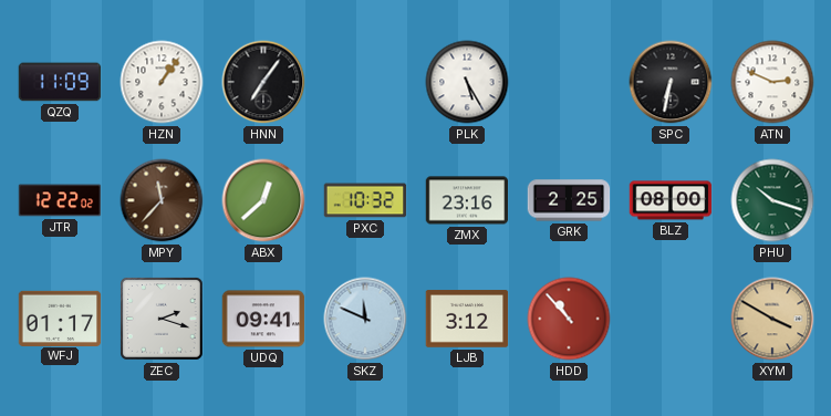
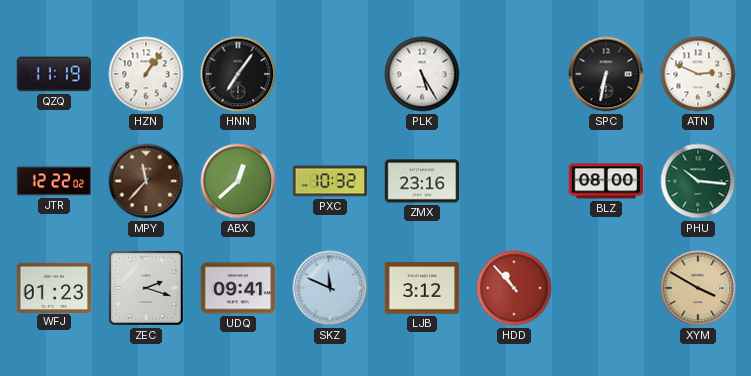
QZQ: 11:09 -> 11:19
GRK: 2:25 -> none
PHU: 10:18 -> 10:16
WFJ: 01:17 -> 01:23
